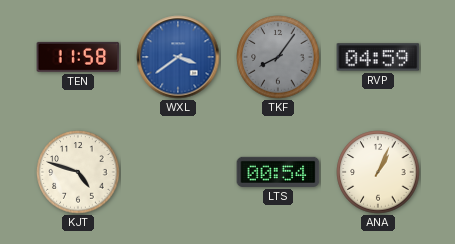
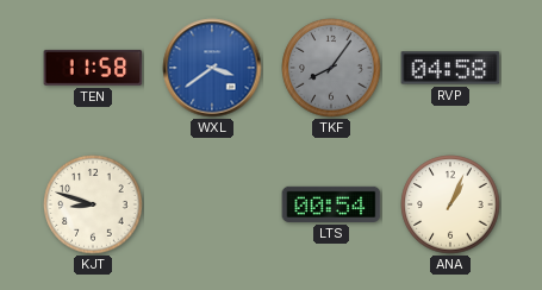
RVP: 04:59 -> 04:58
KJT: 4:48 -> 8:48
